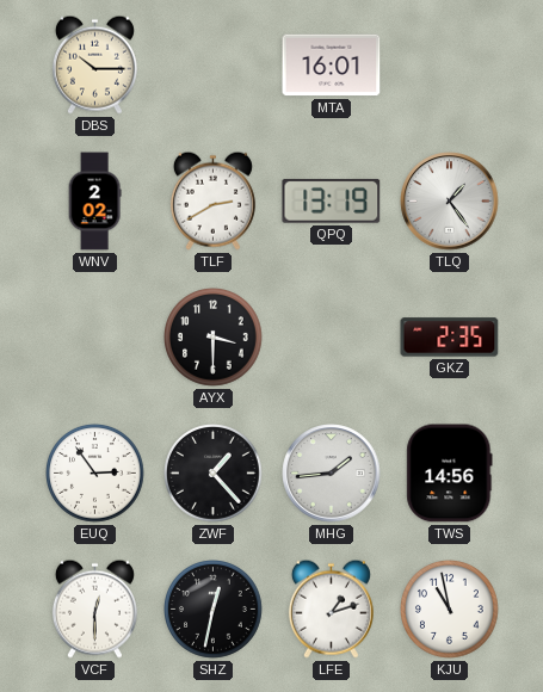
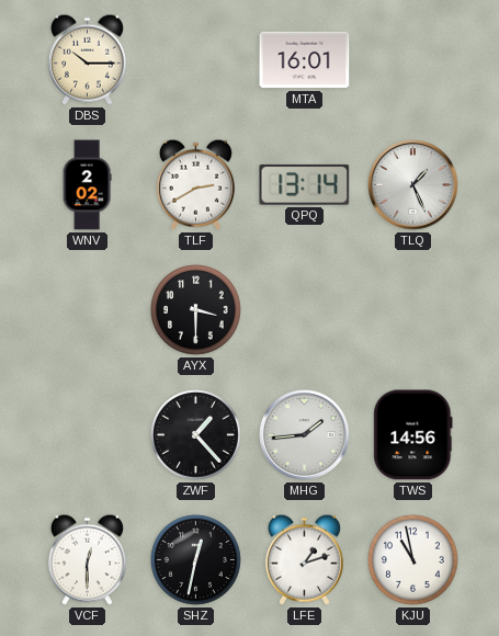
QPQ: 13:19 -> 13:14
TLQ: 1:24 -> 1:26
GKZ: 2:35 -> none
EUQ: 2:54 -> none
